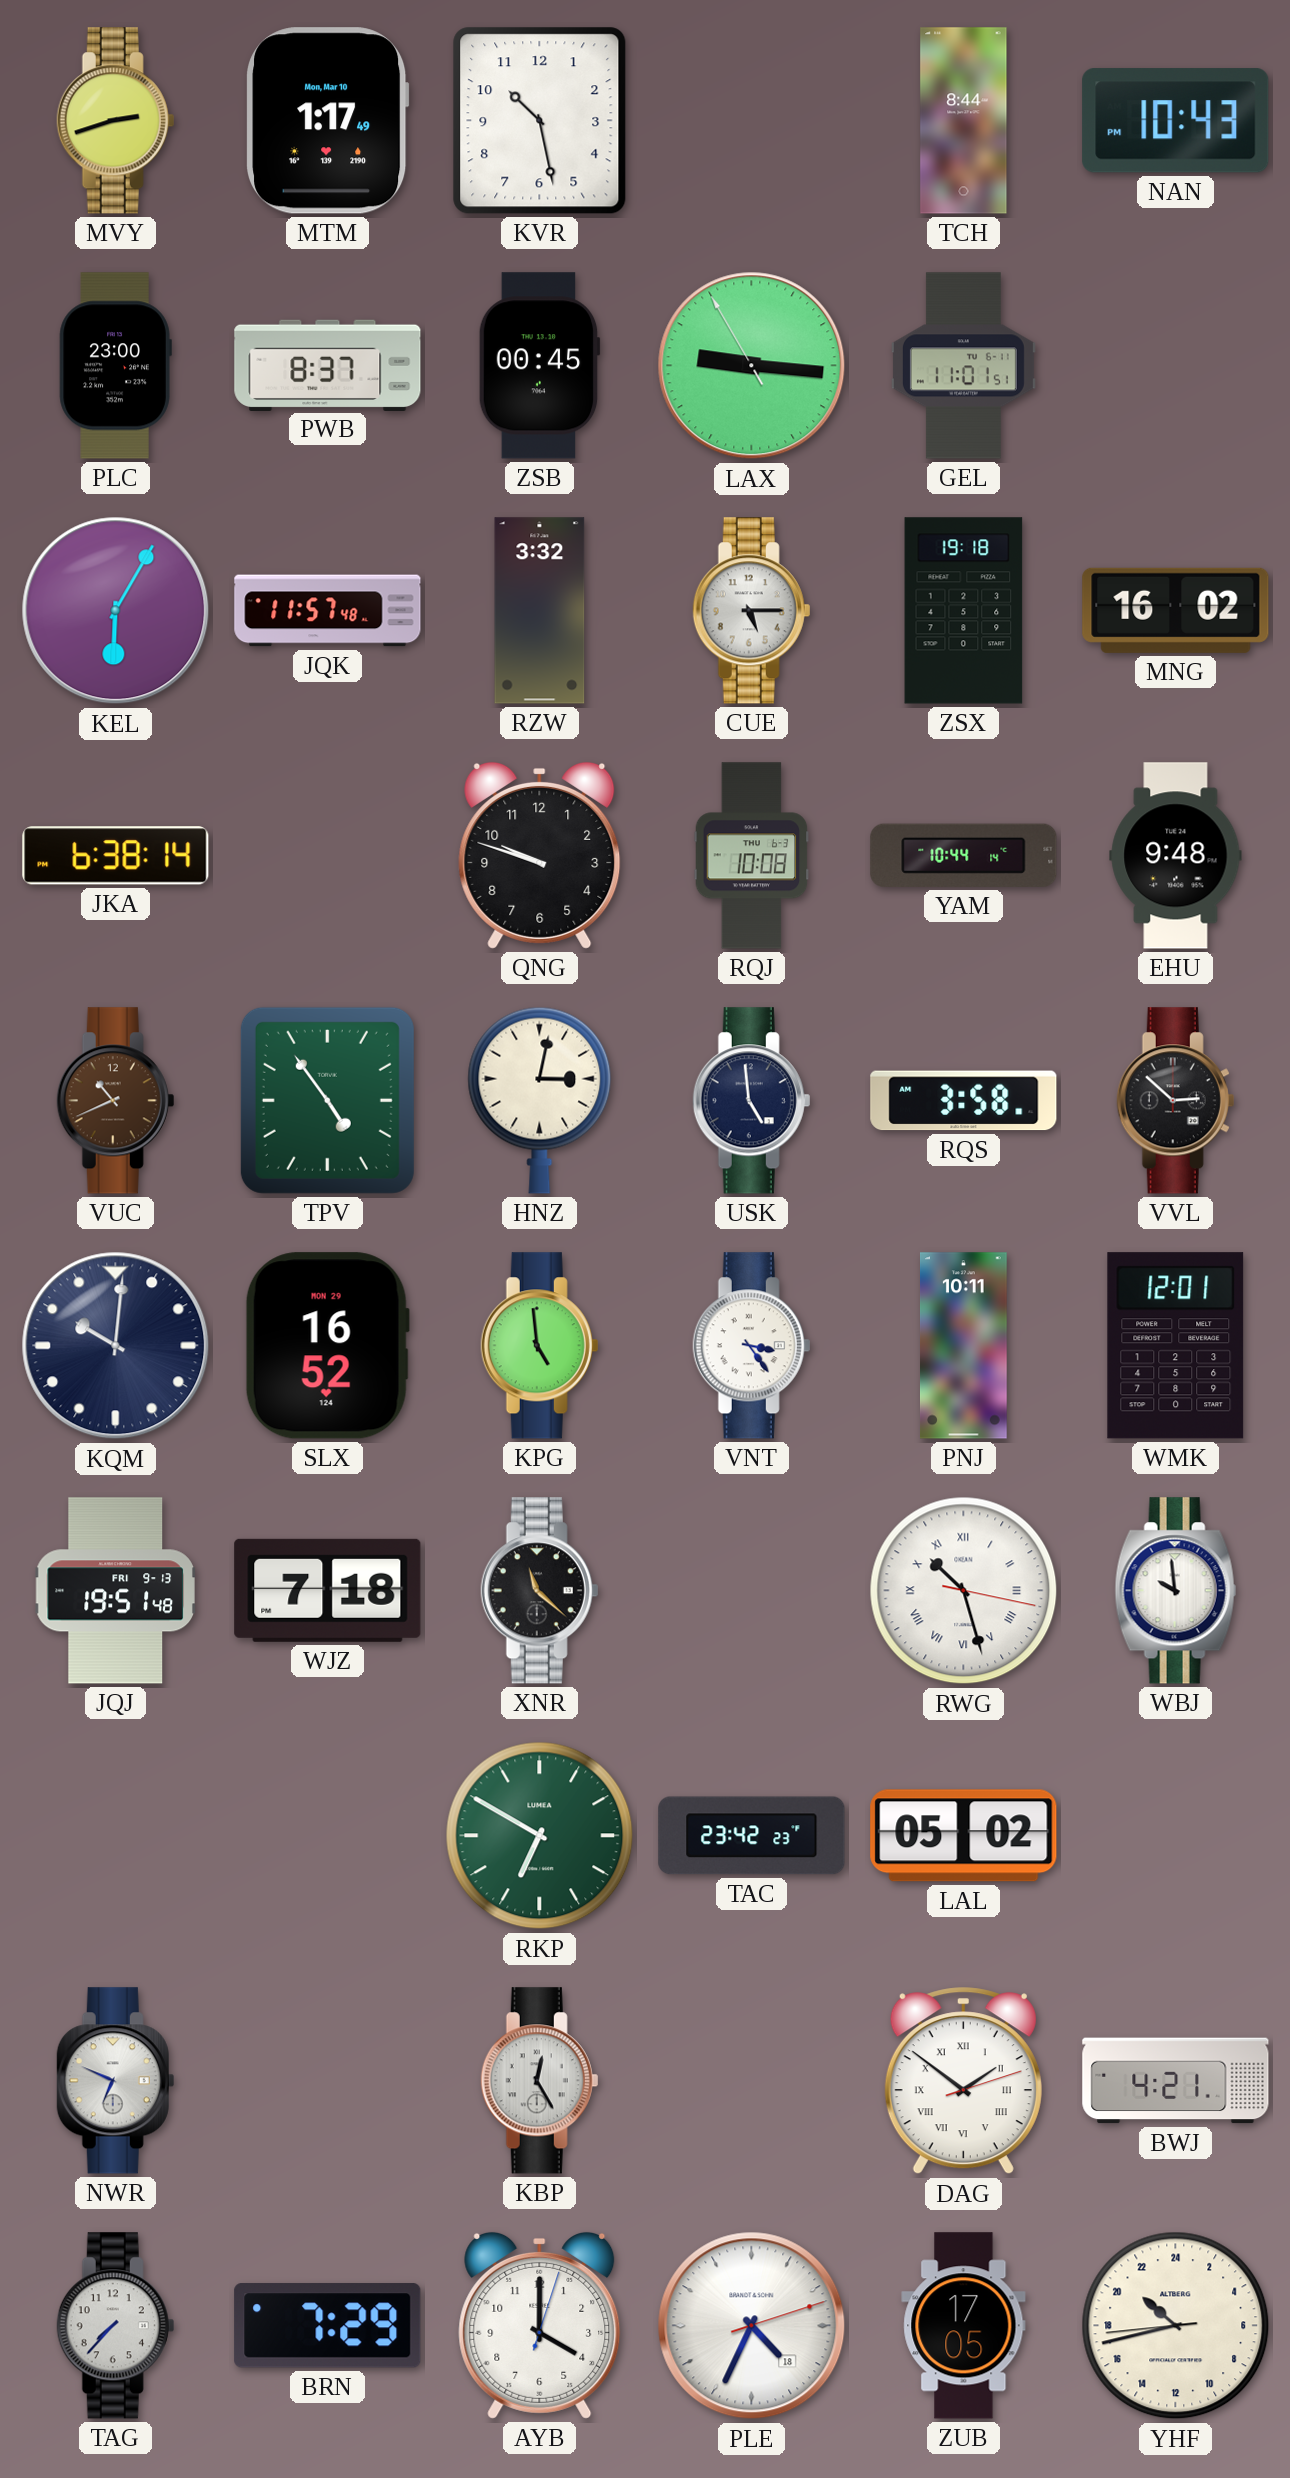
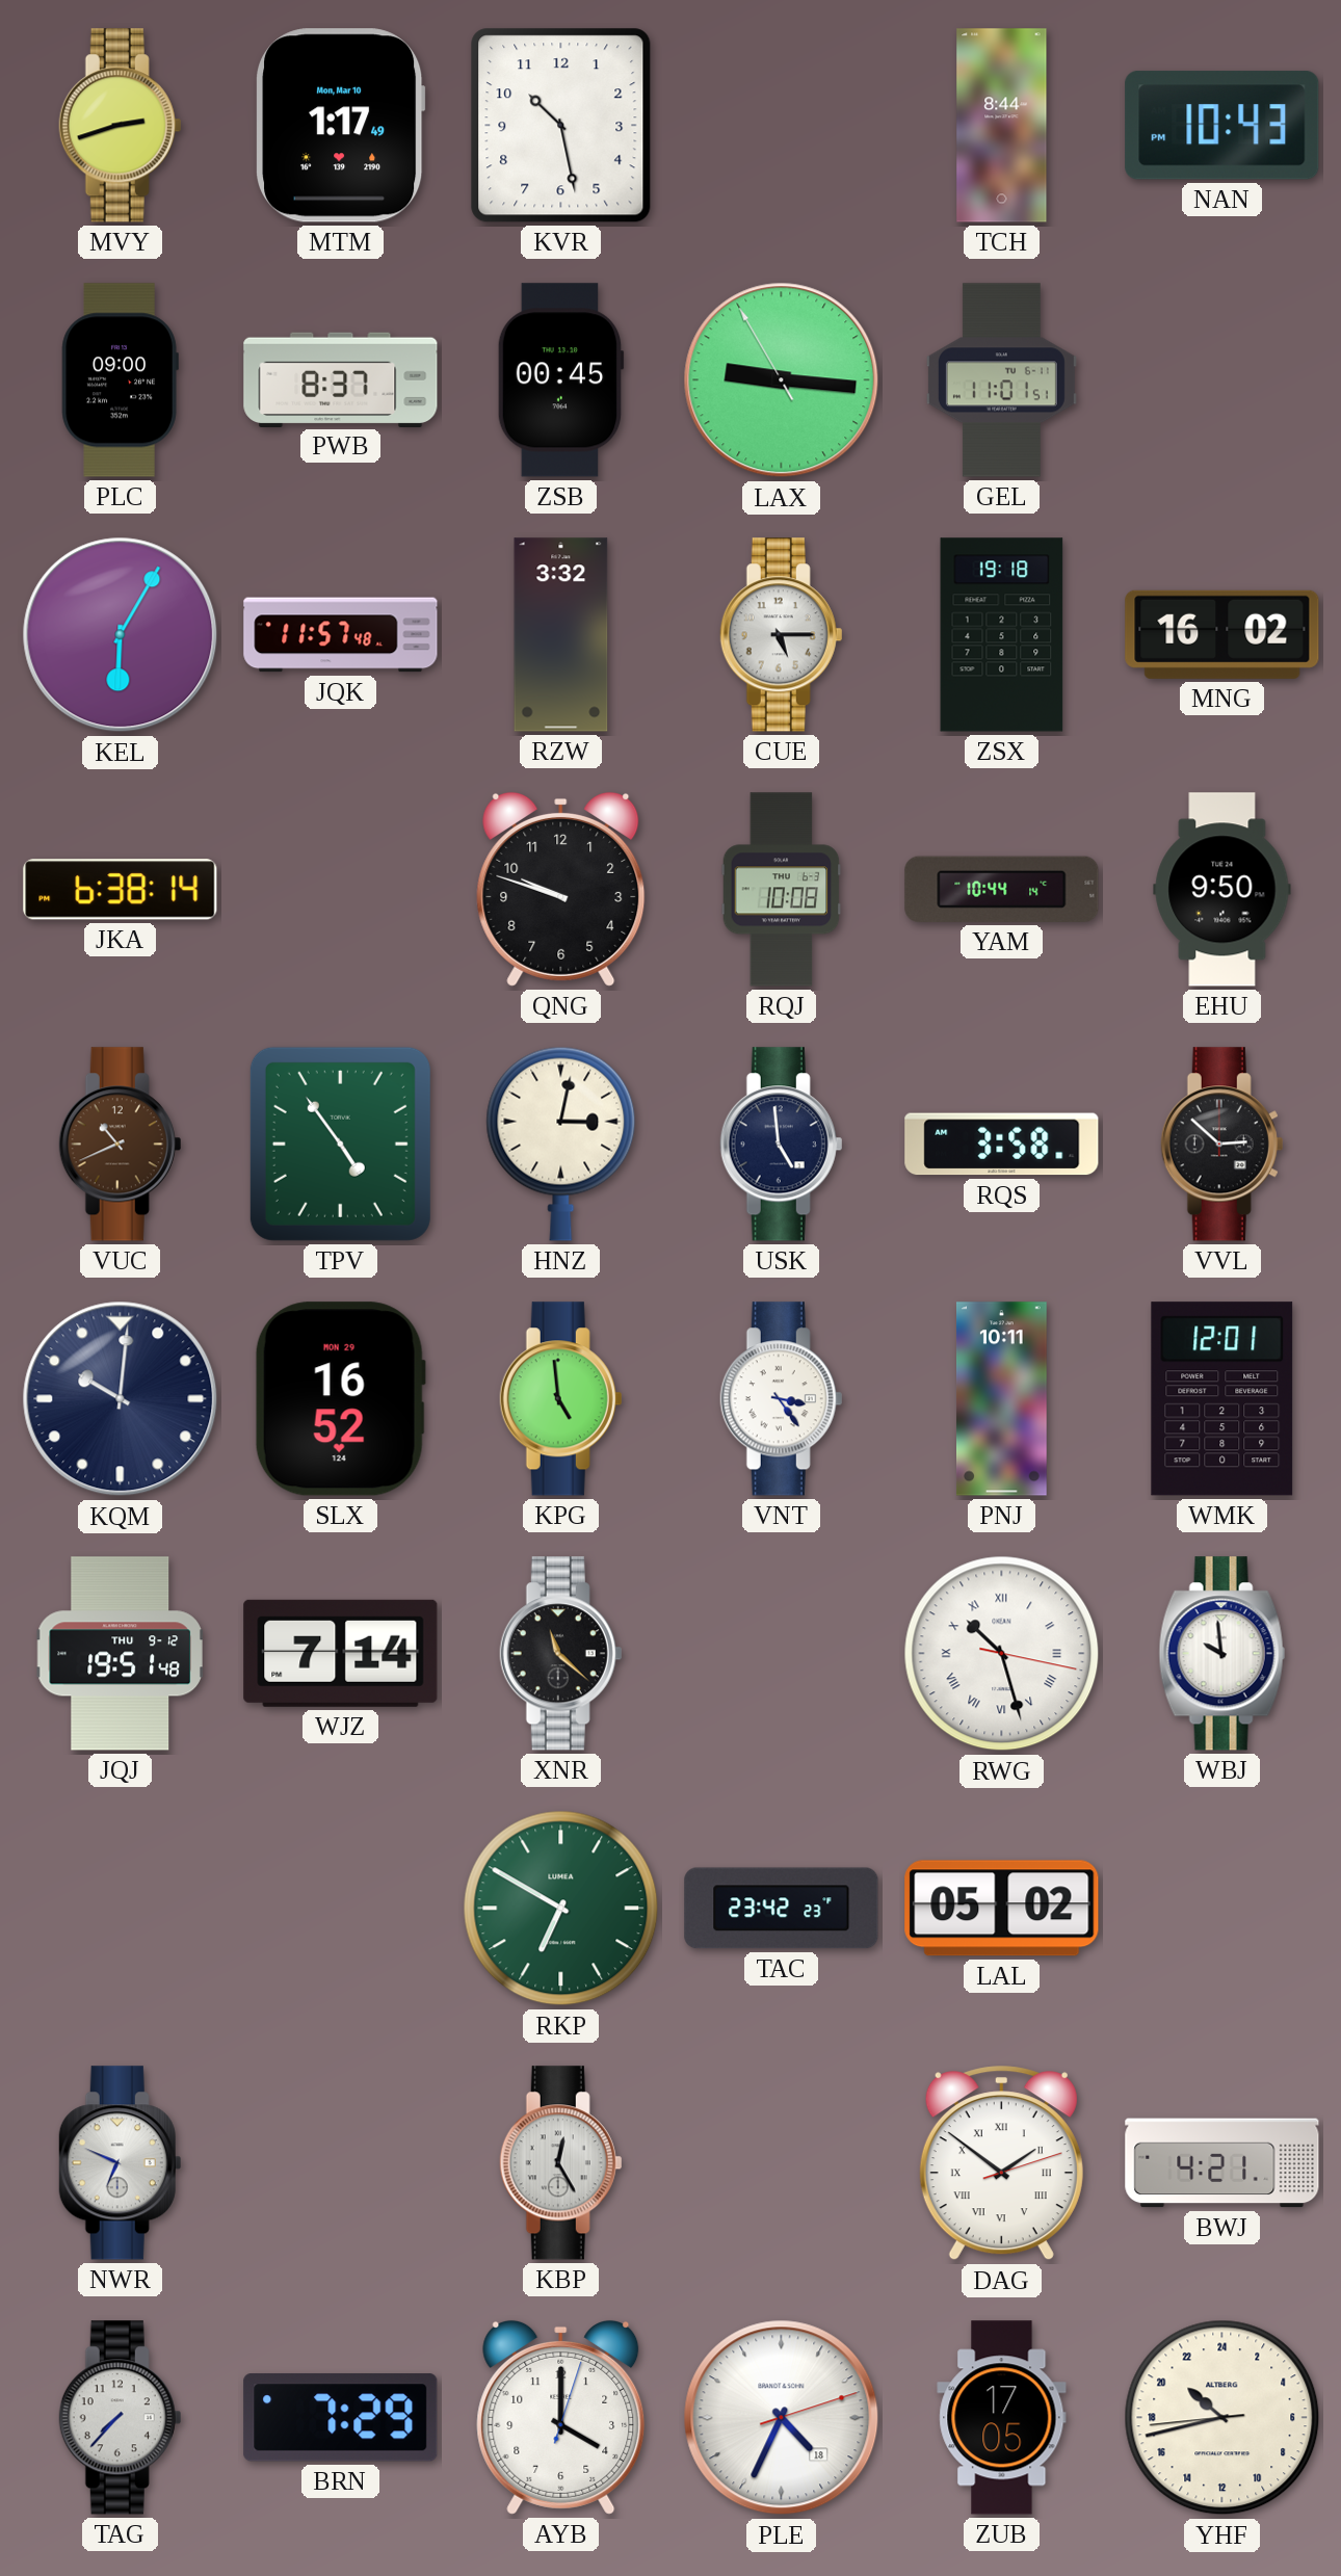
PLC: 23:00 -> 09:00
EHU: 9:48 -> 9:50
JQJ date: FRI 9-13 -> THU 9-12
WJZ: 7:18 -> 7:14
